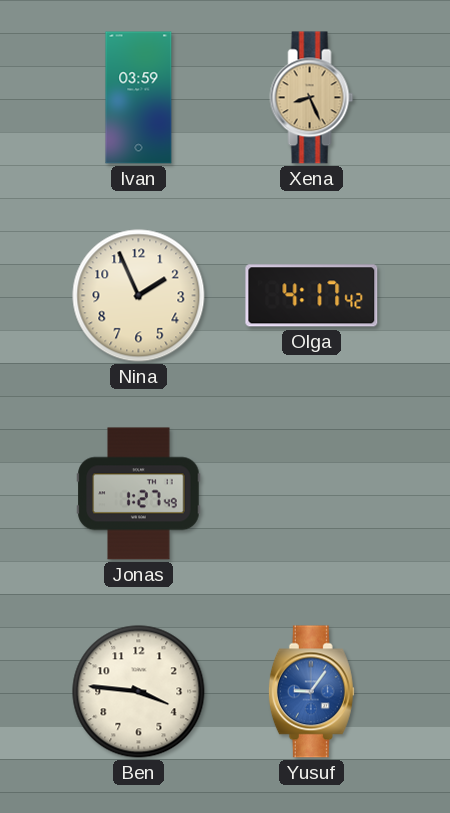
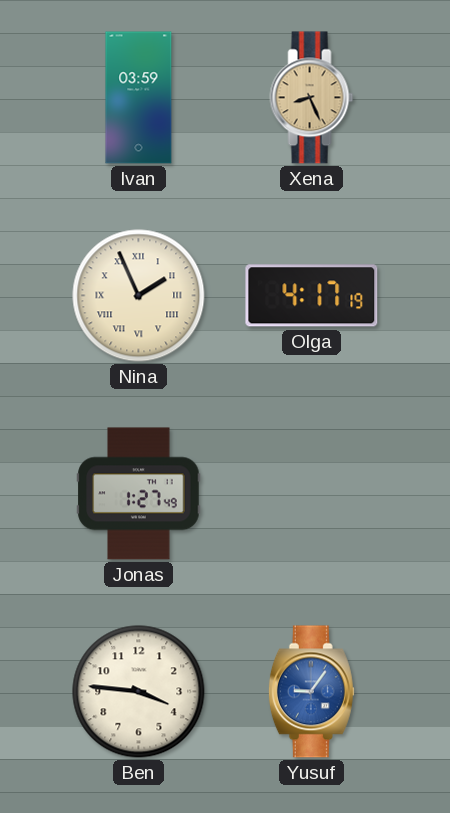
Nina numerals: Arabic -> Roman
Olga: 4:17:42 -> 4:17:19
